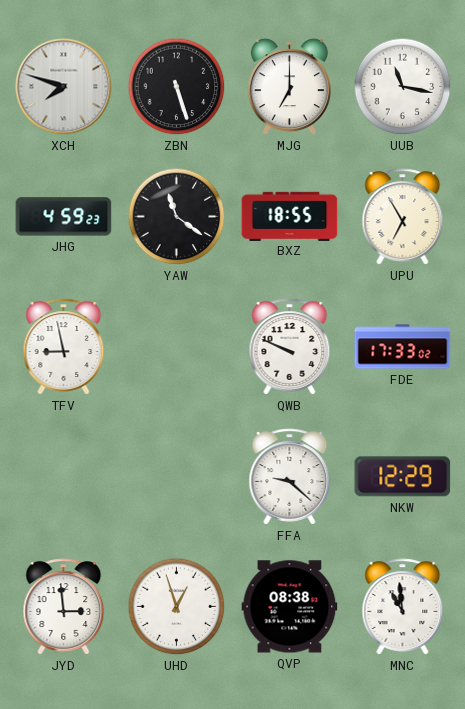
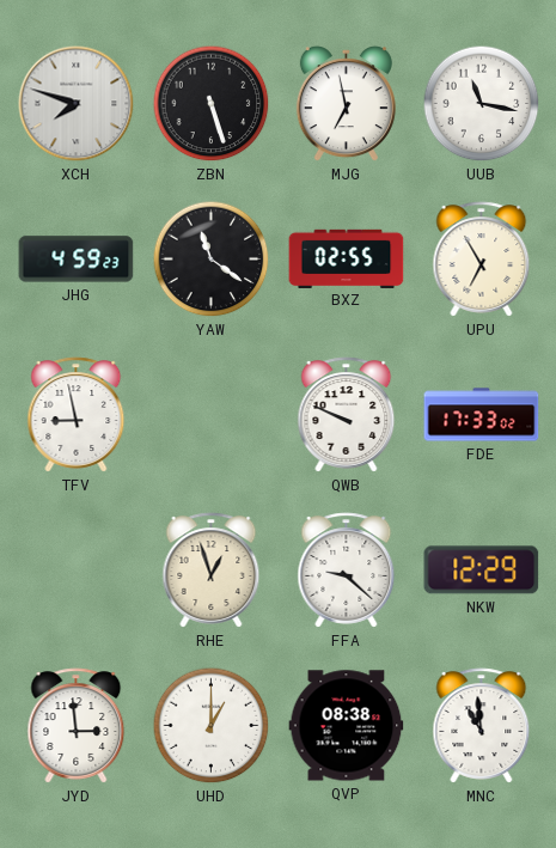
MJG: 7:00 -> 6:58
BXZ: 18:55 -> 02:55
RHE: none -> 12:57
UHD: 12:57 -> 1:00
